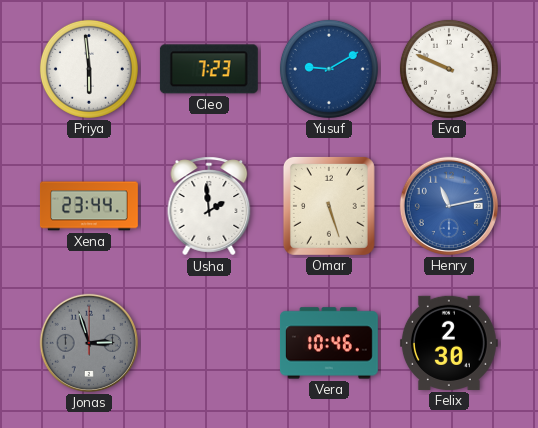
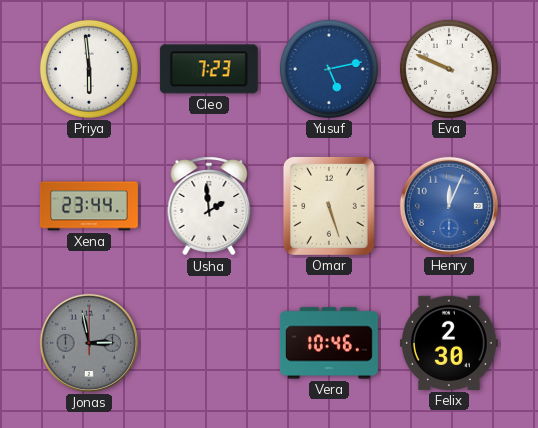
Yusuf: 9:10 -> 5:13
Henry: 11:13 -> 12:04
Jonas: 2:57 -> 2:58
